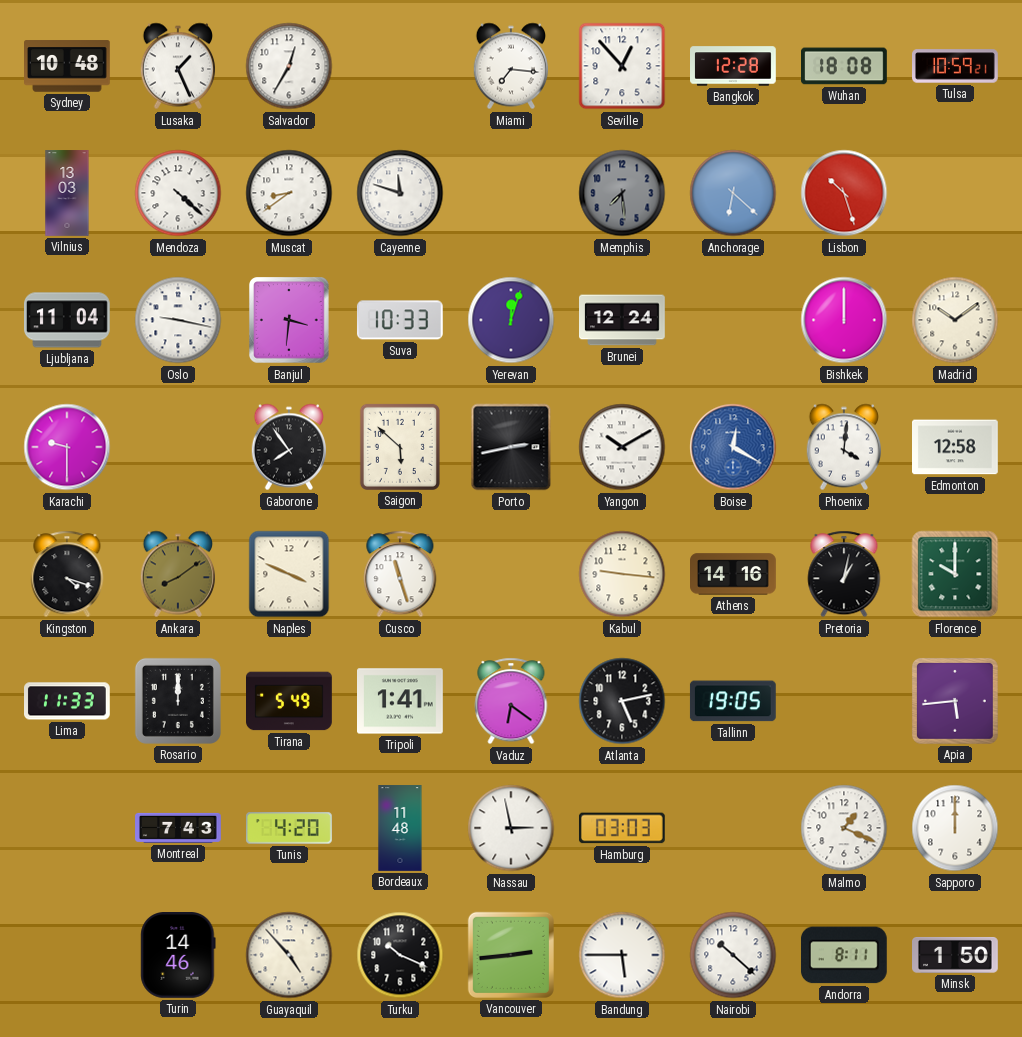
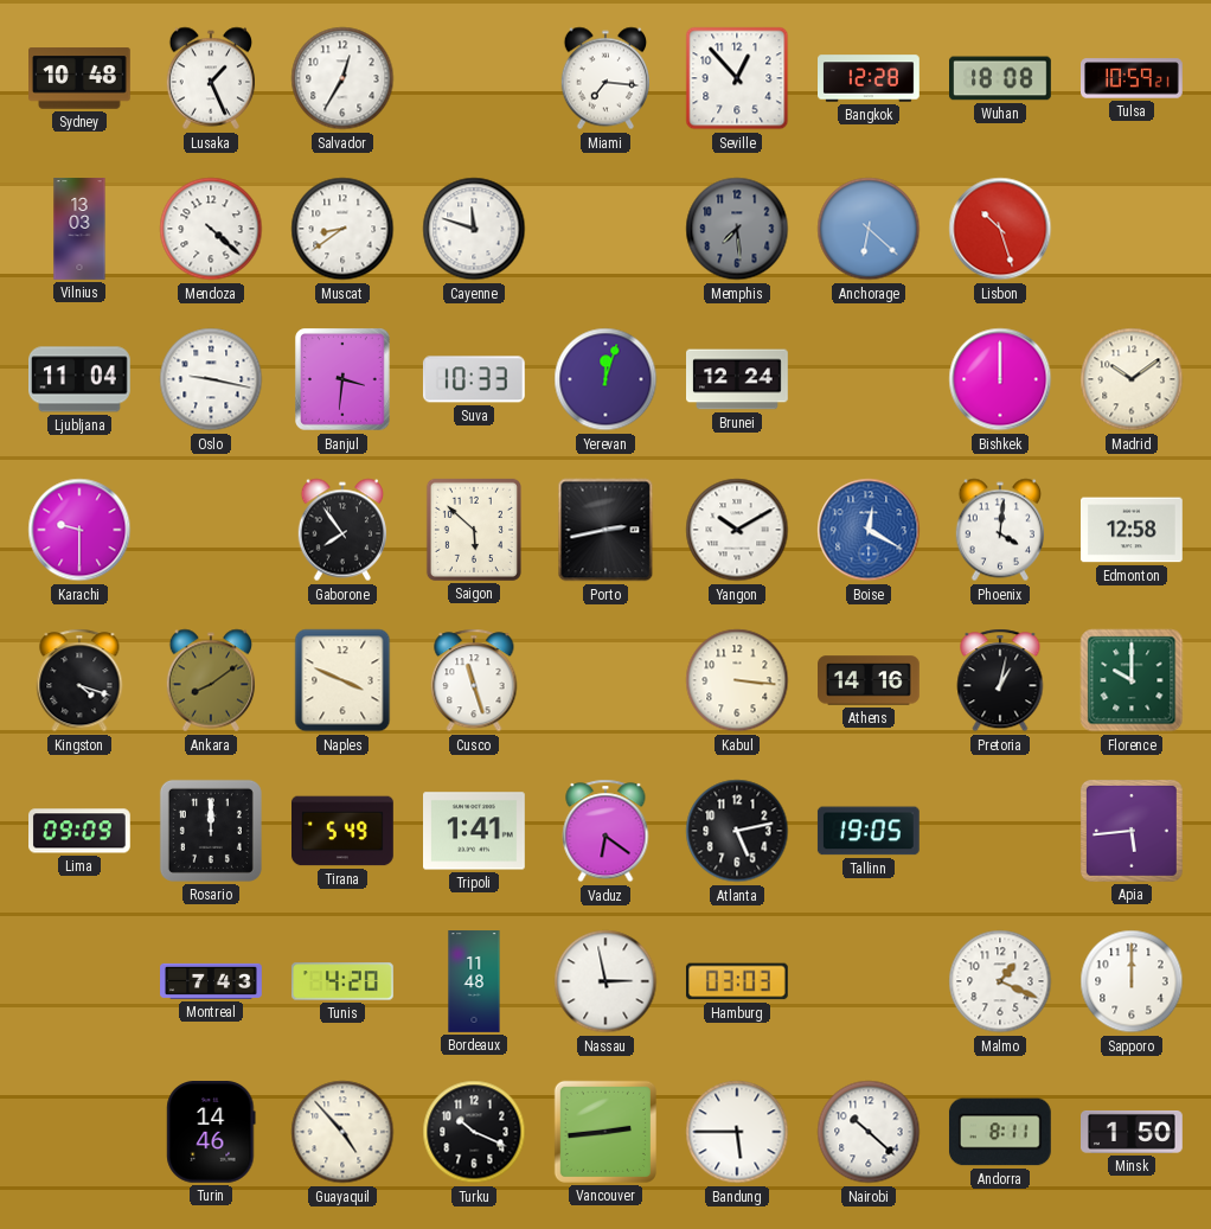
Kabul: 9:16 -> 3:16
Lima: 11:33 -> 09:09
